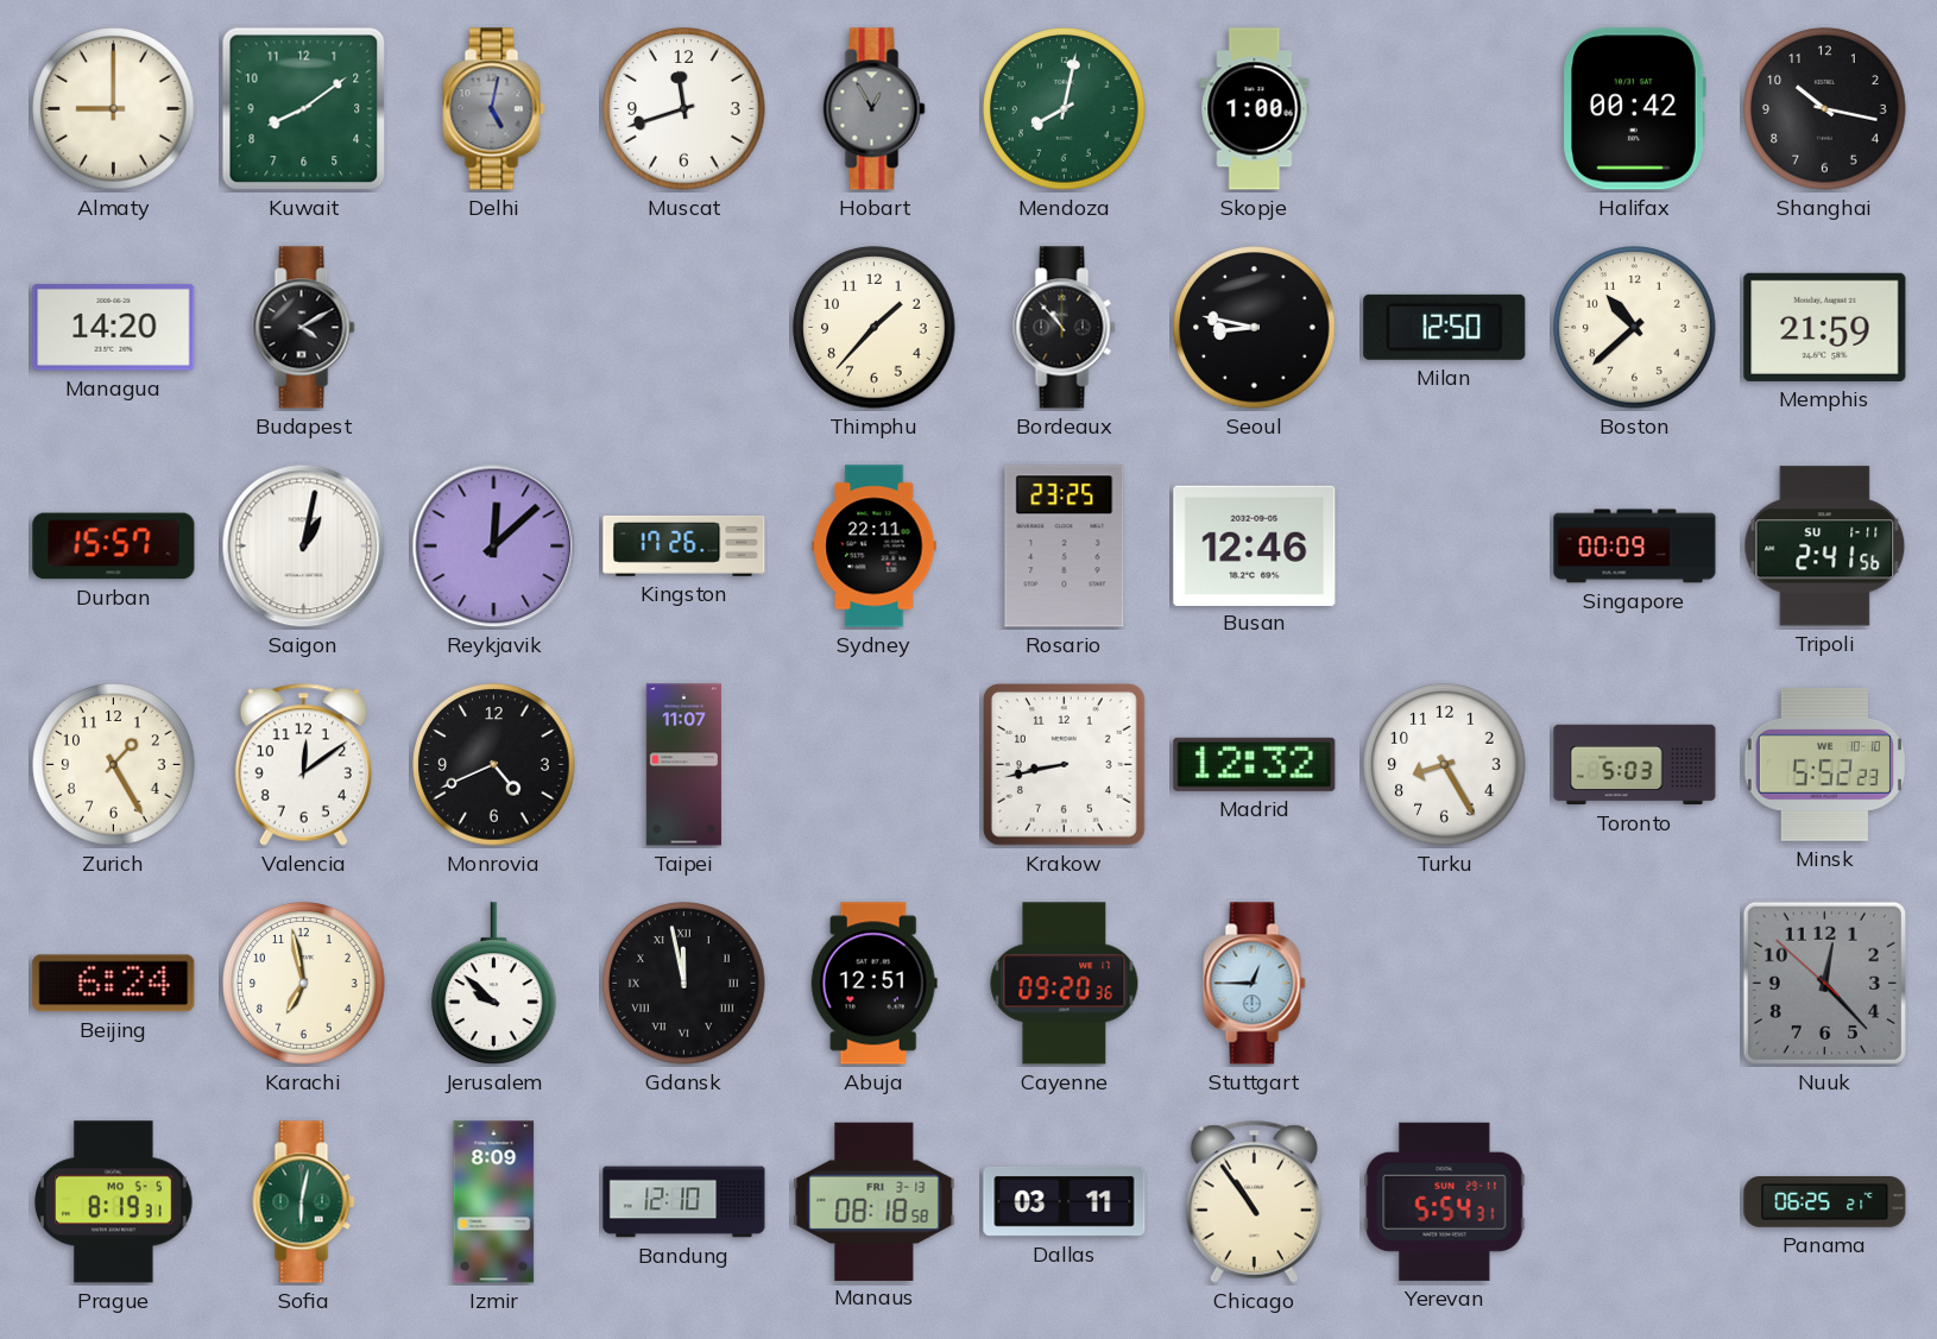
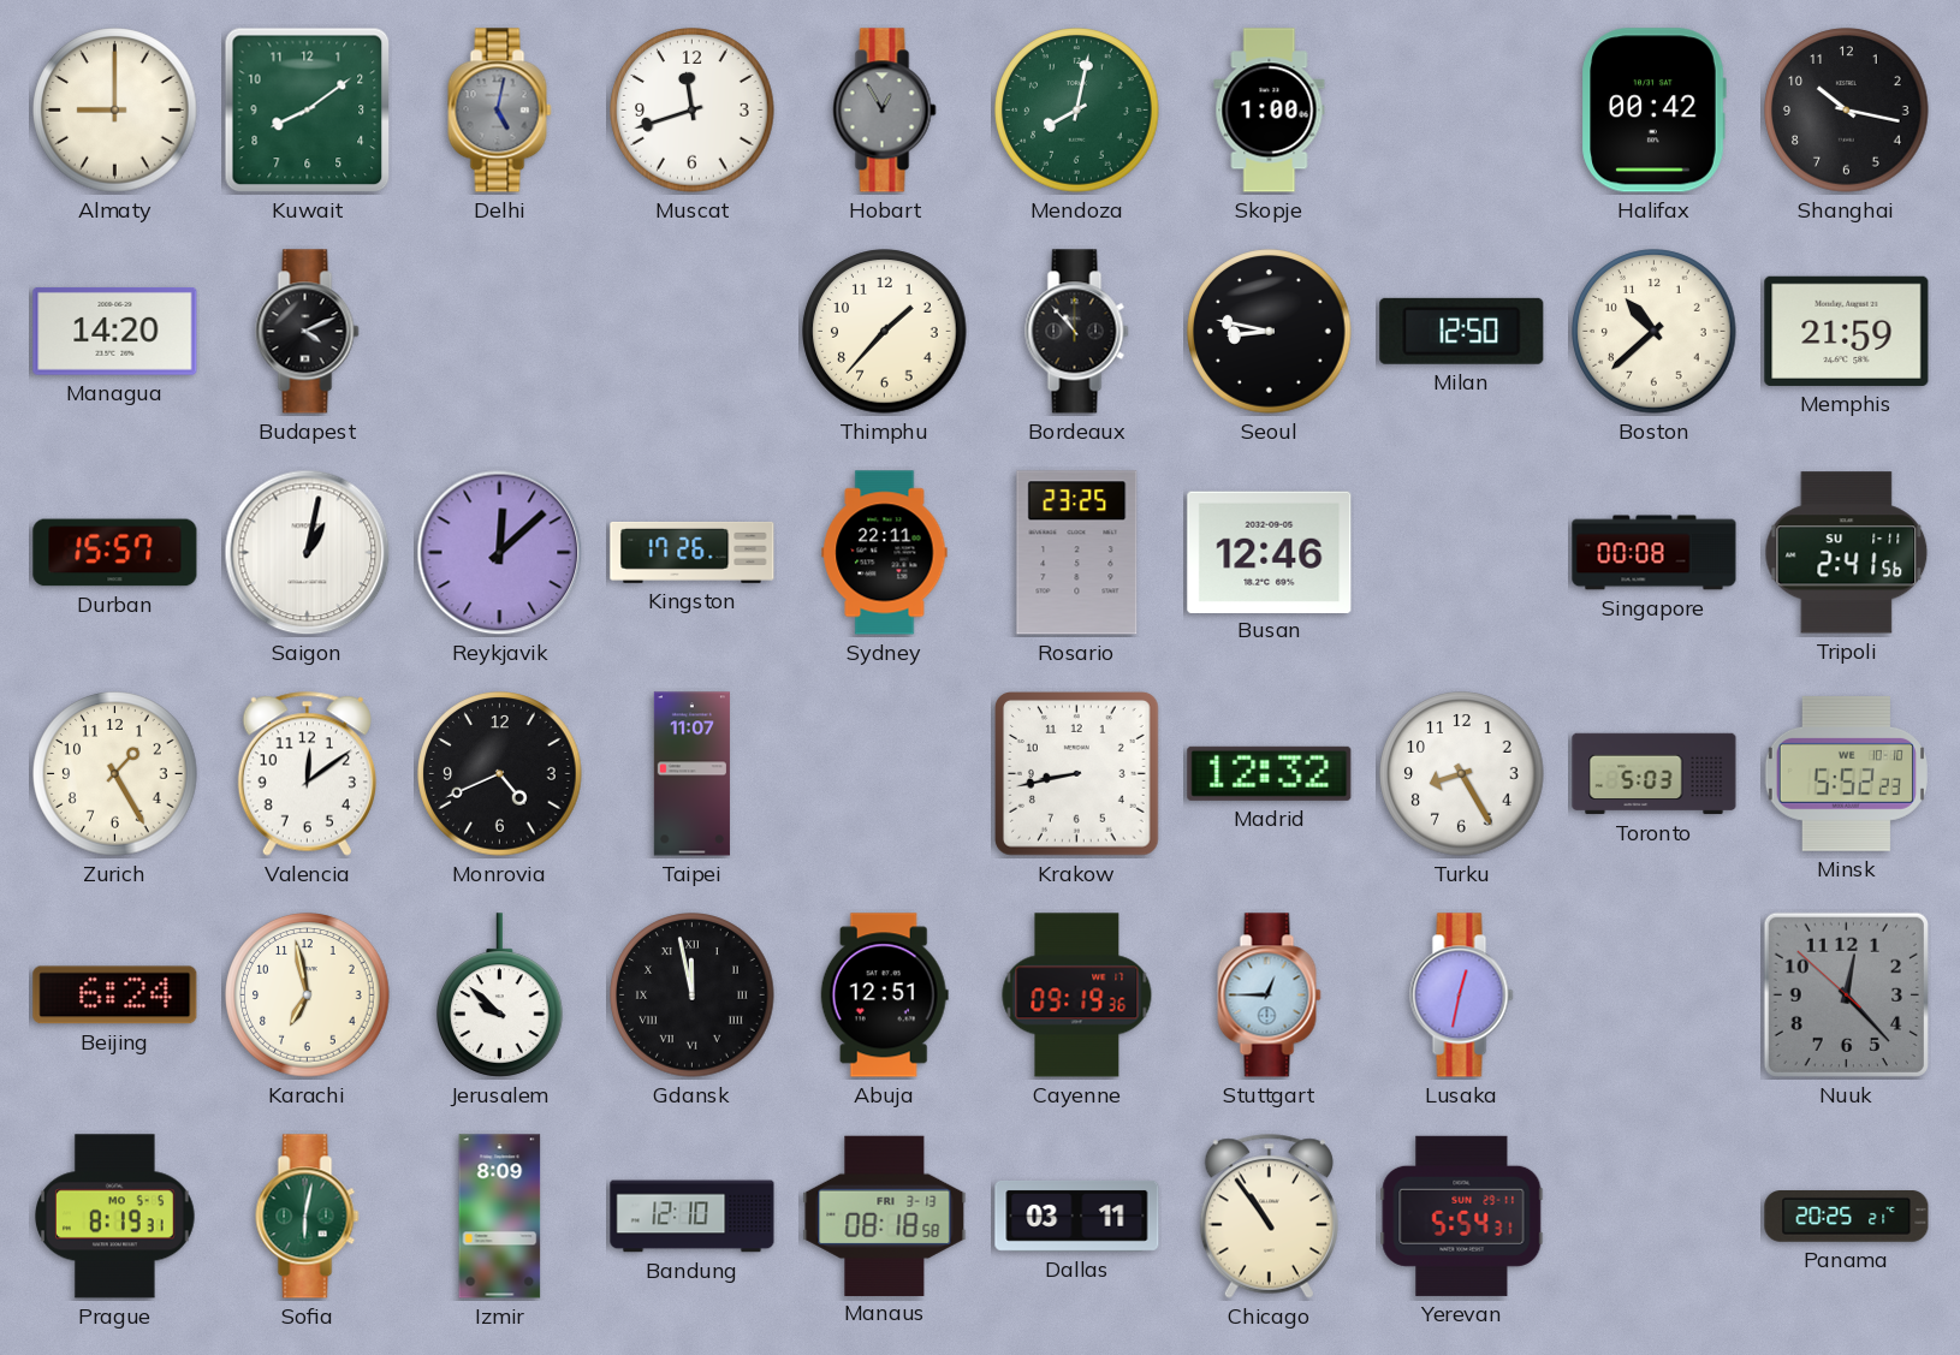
Budapest: 4:10 -> 4:11
Singapore: 00:09 -> 00:08
Cayenne: 09:20 -> 09:19
Lusaka: none -> 12:32
Panama: 06:25 -> 20:25
